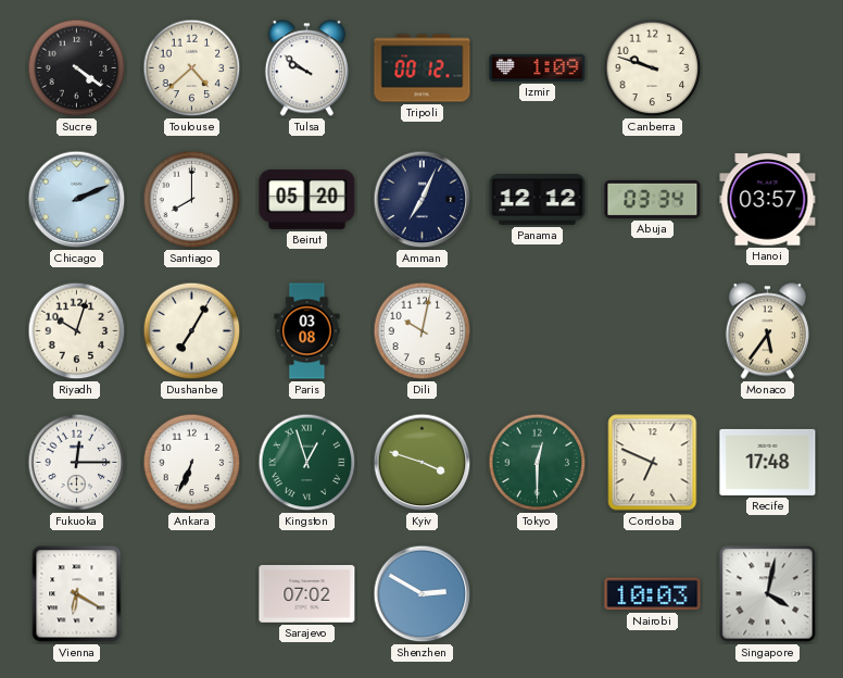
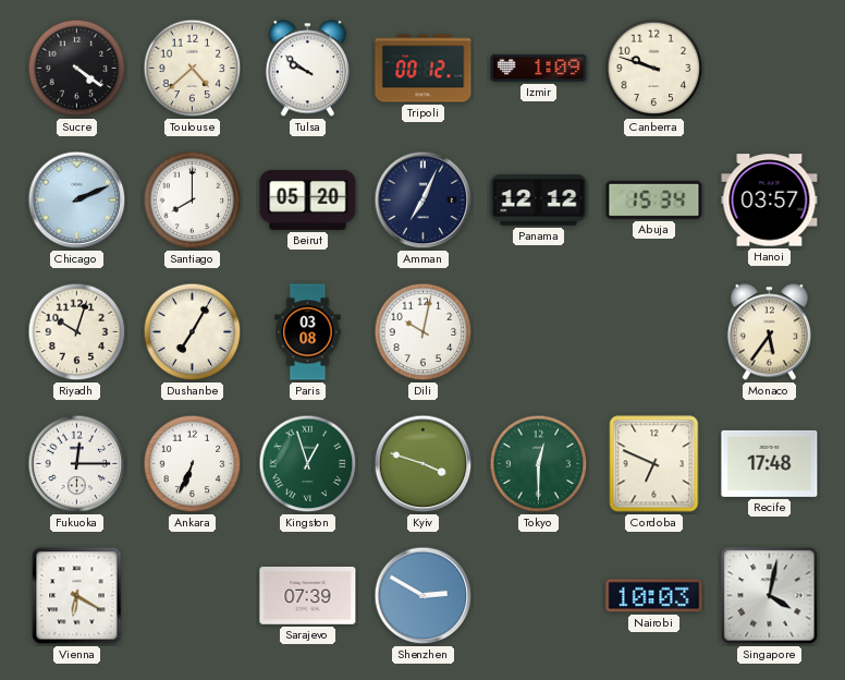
Abuja: 03:34 -> 15:34
Sarajevo: 07:02 -> 07:39
